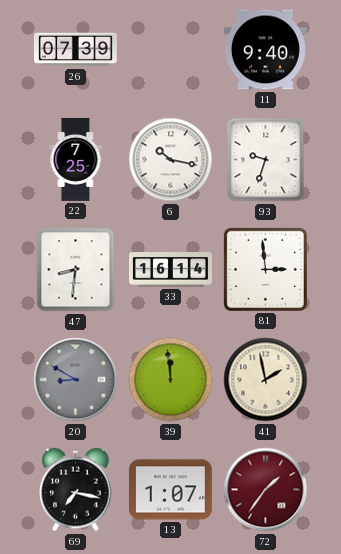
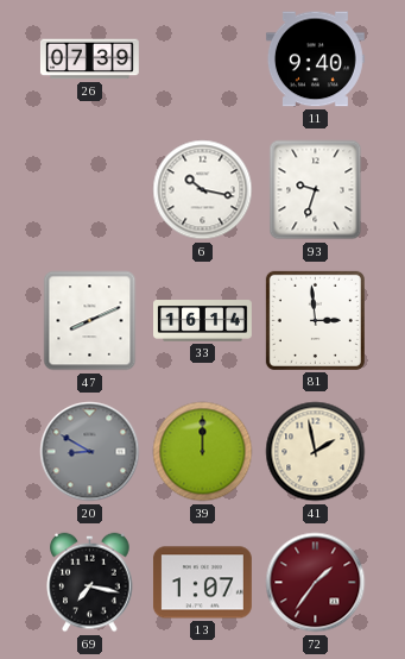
22: 7:25 -> none
47: 8:31 -> 8:11
39: 11:59 -> 12:00
